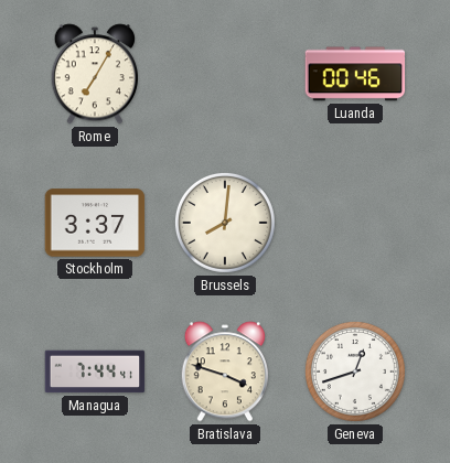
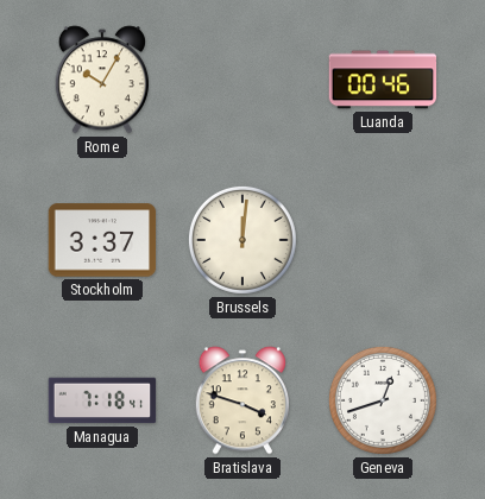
Rome: 7:05 -> 10:05
Brussels: 8:01 -> 12:01
Managua: 7:44 -> 7:18
